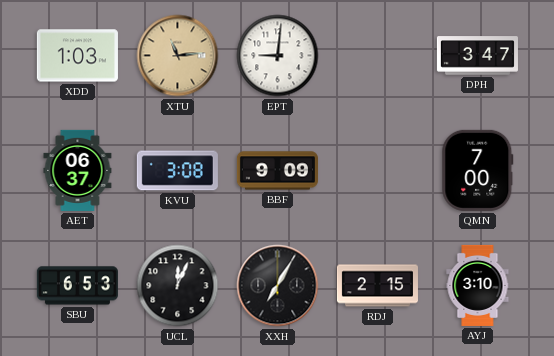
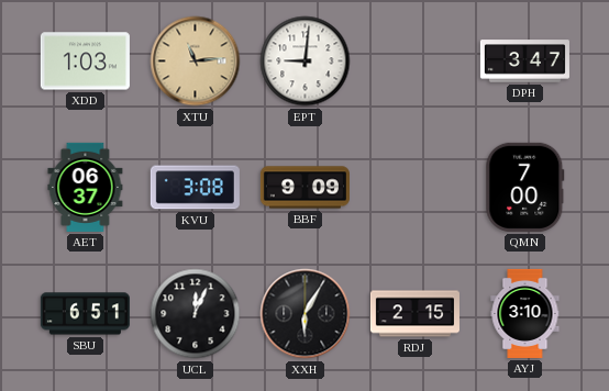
SBU: 6:53 -> 6:51
XXH: 7:05 -> 6:05
